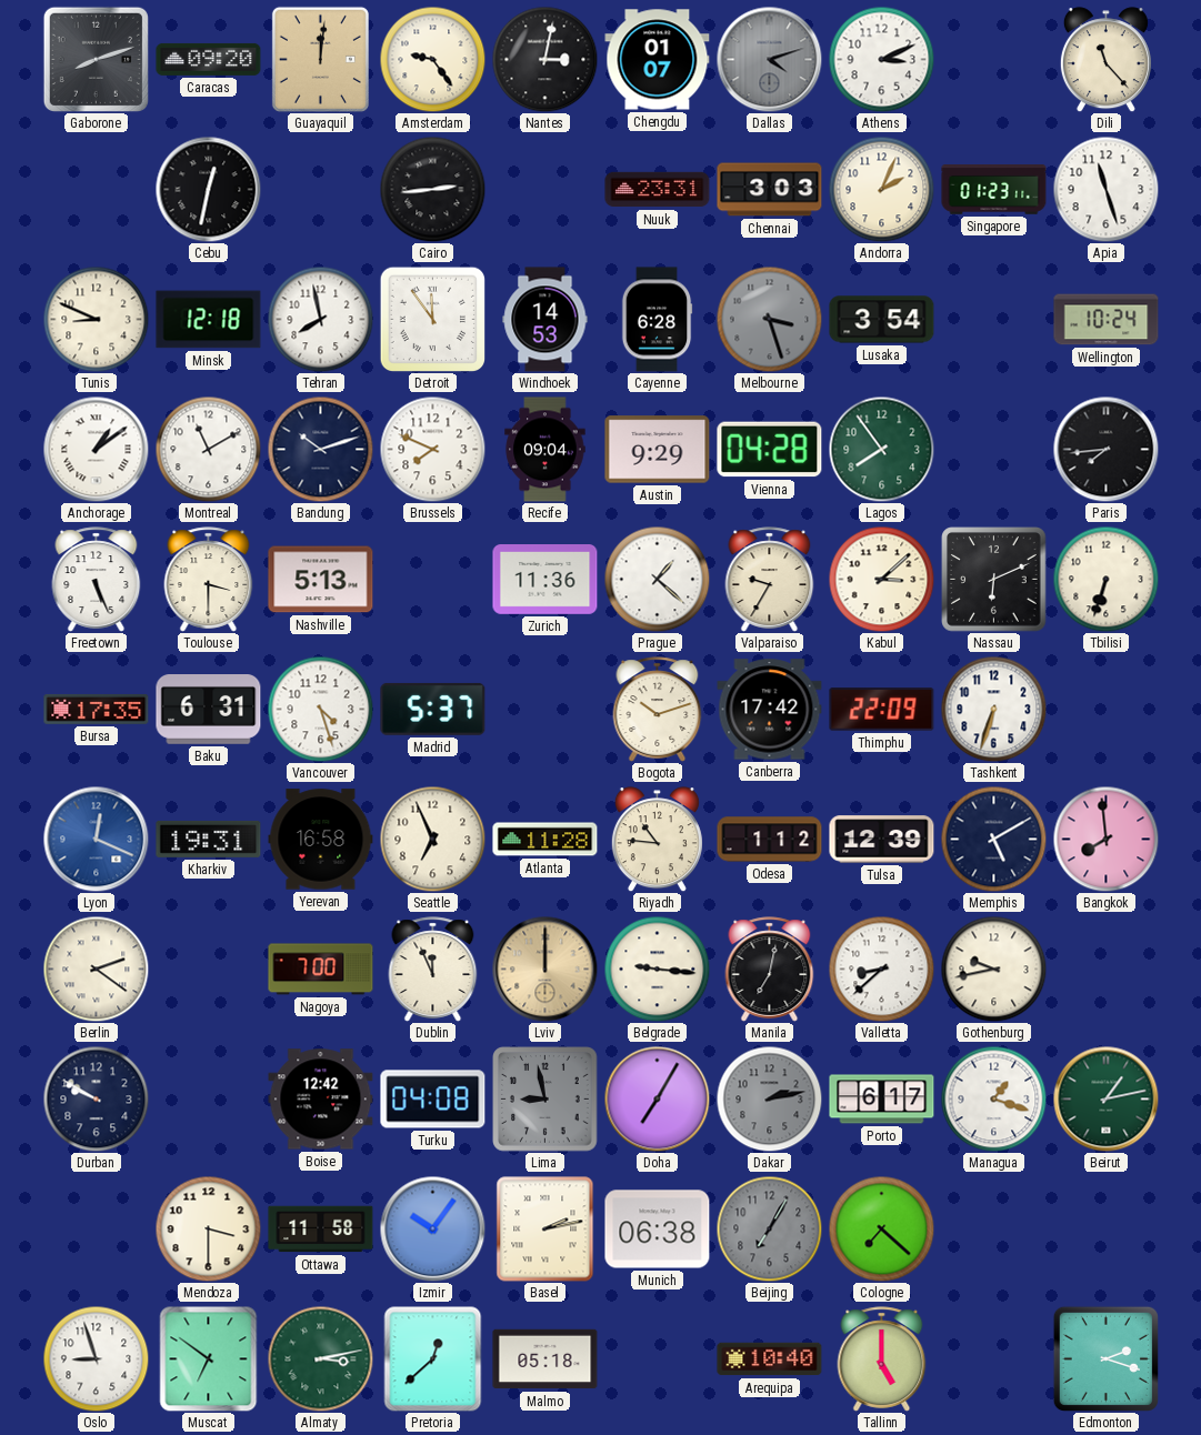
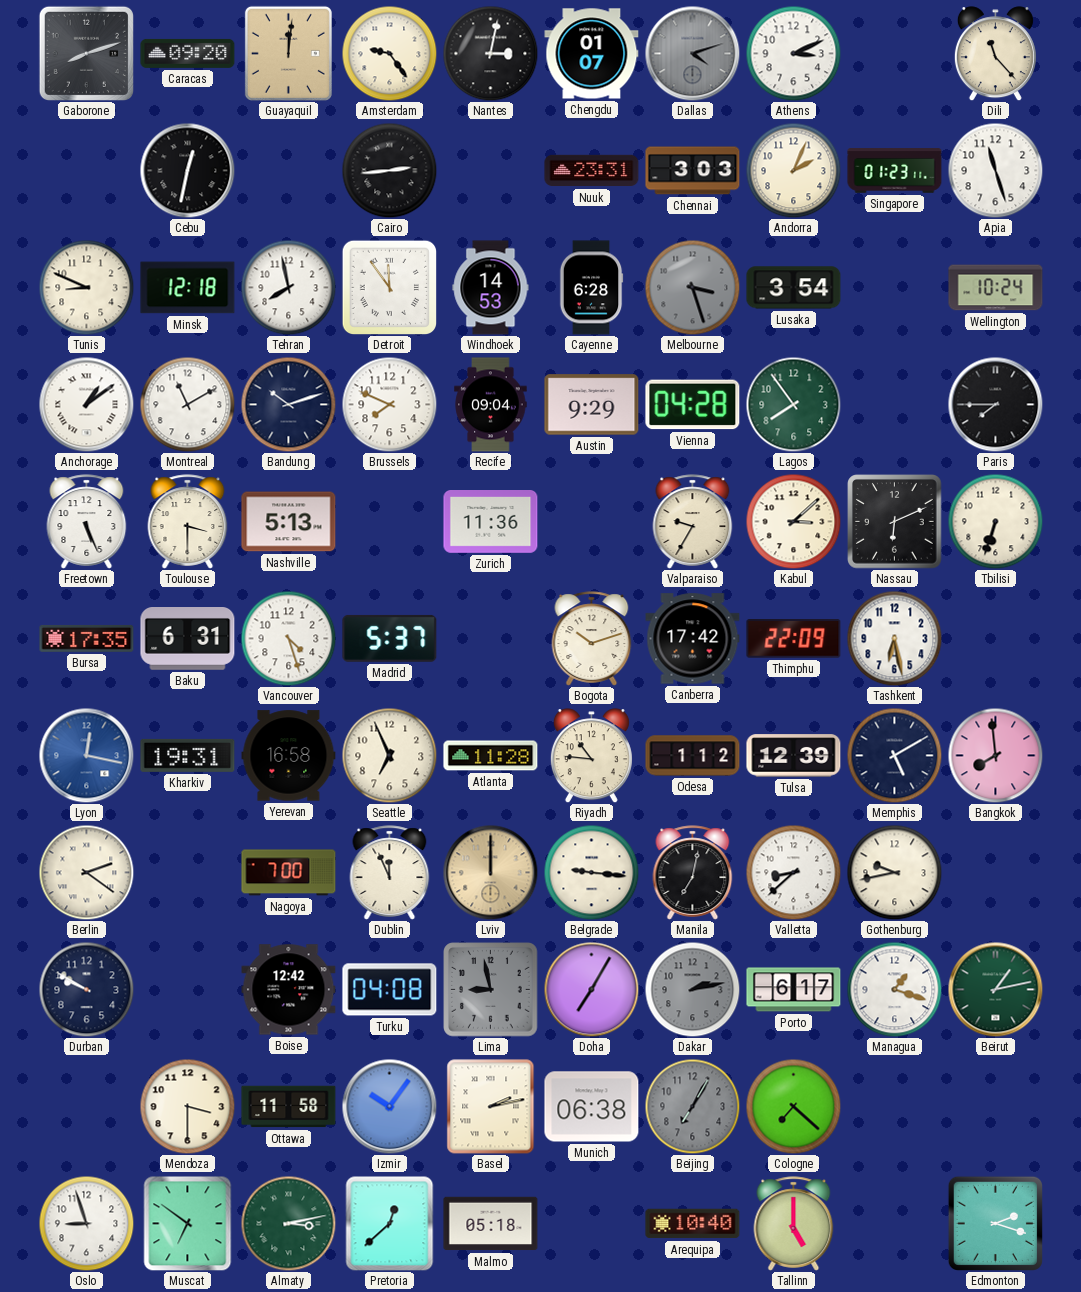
Paris: 7:44 -> 7:45
Prague: 1:22 -> none
Tashkent: 6:33 -> 6:28
Lyon: 12:19 -> 12:17
